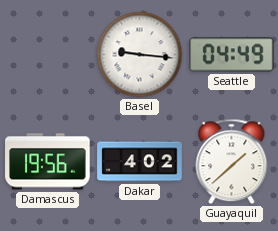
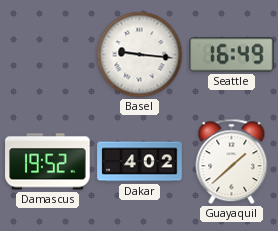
Seattle: 04:49 -> 16:49
Damascus: 19:56 -> 19:52
